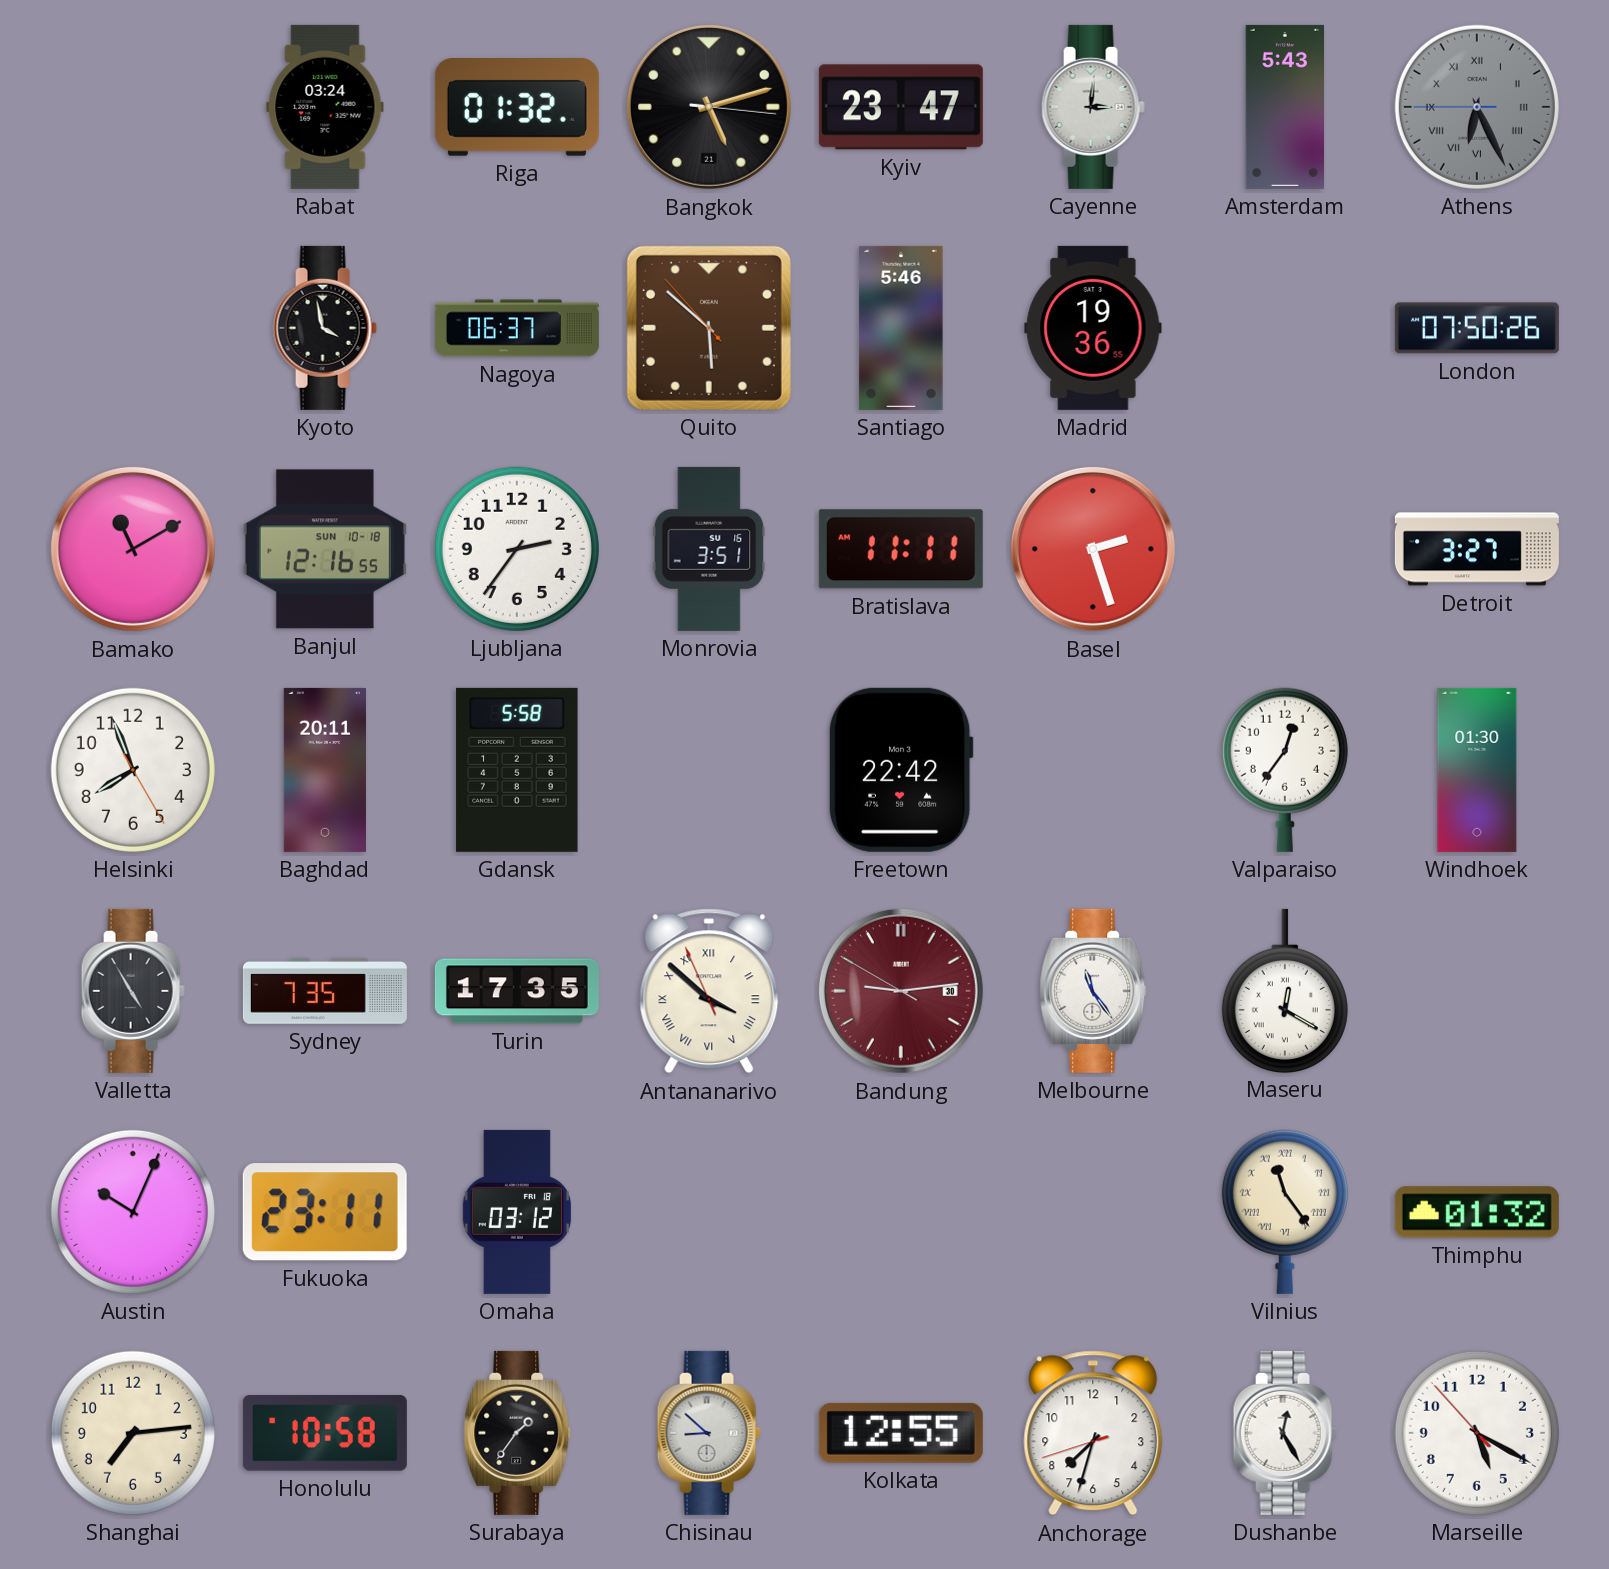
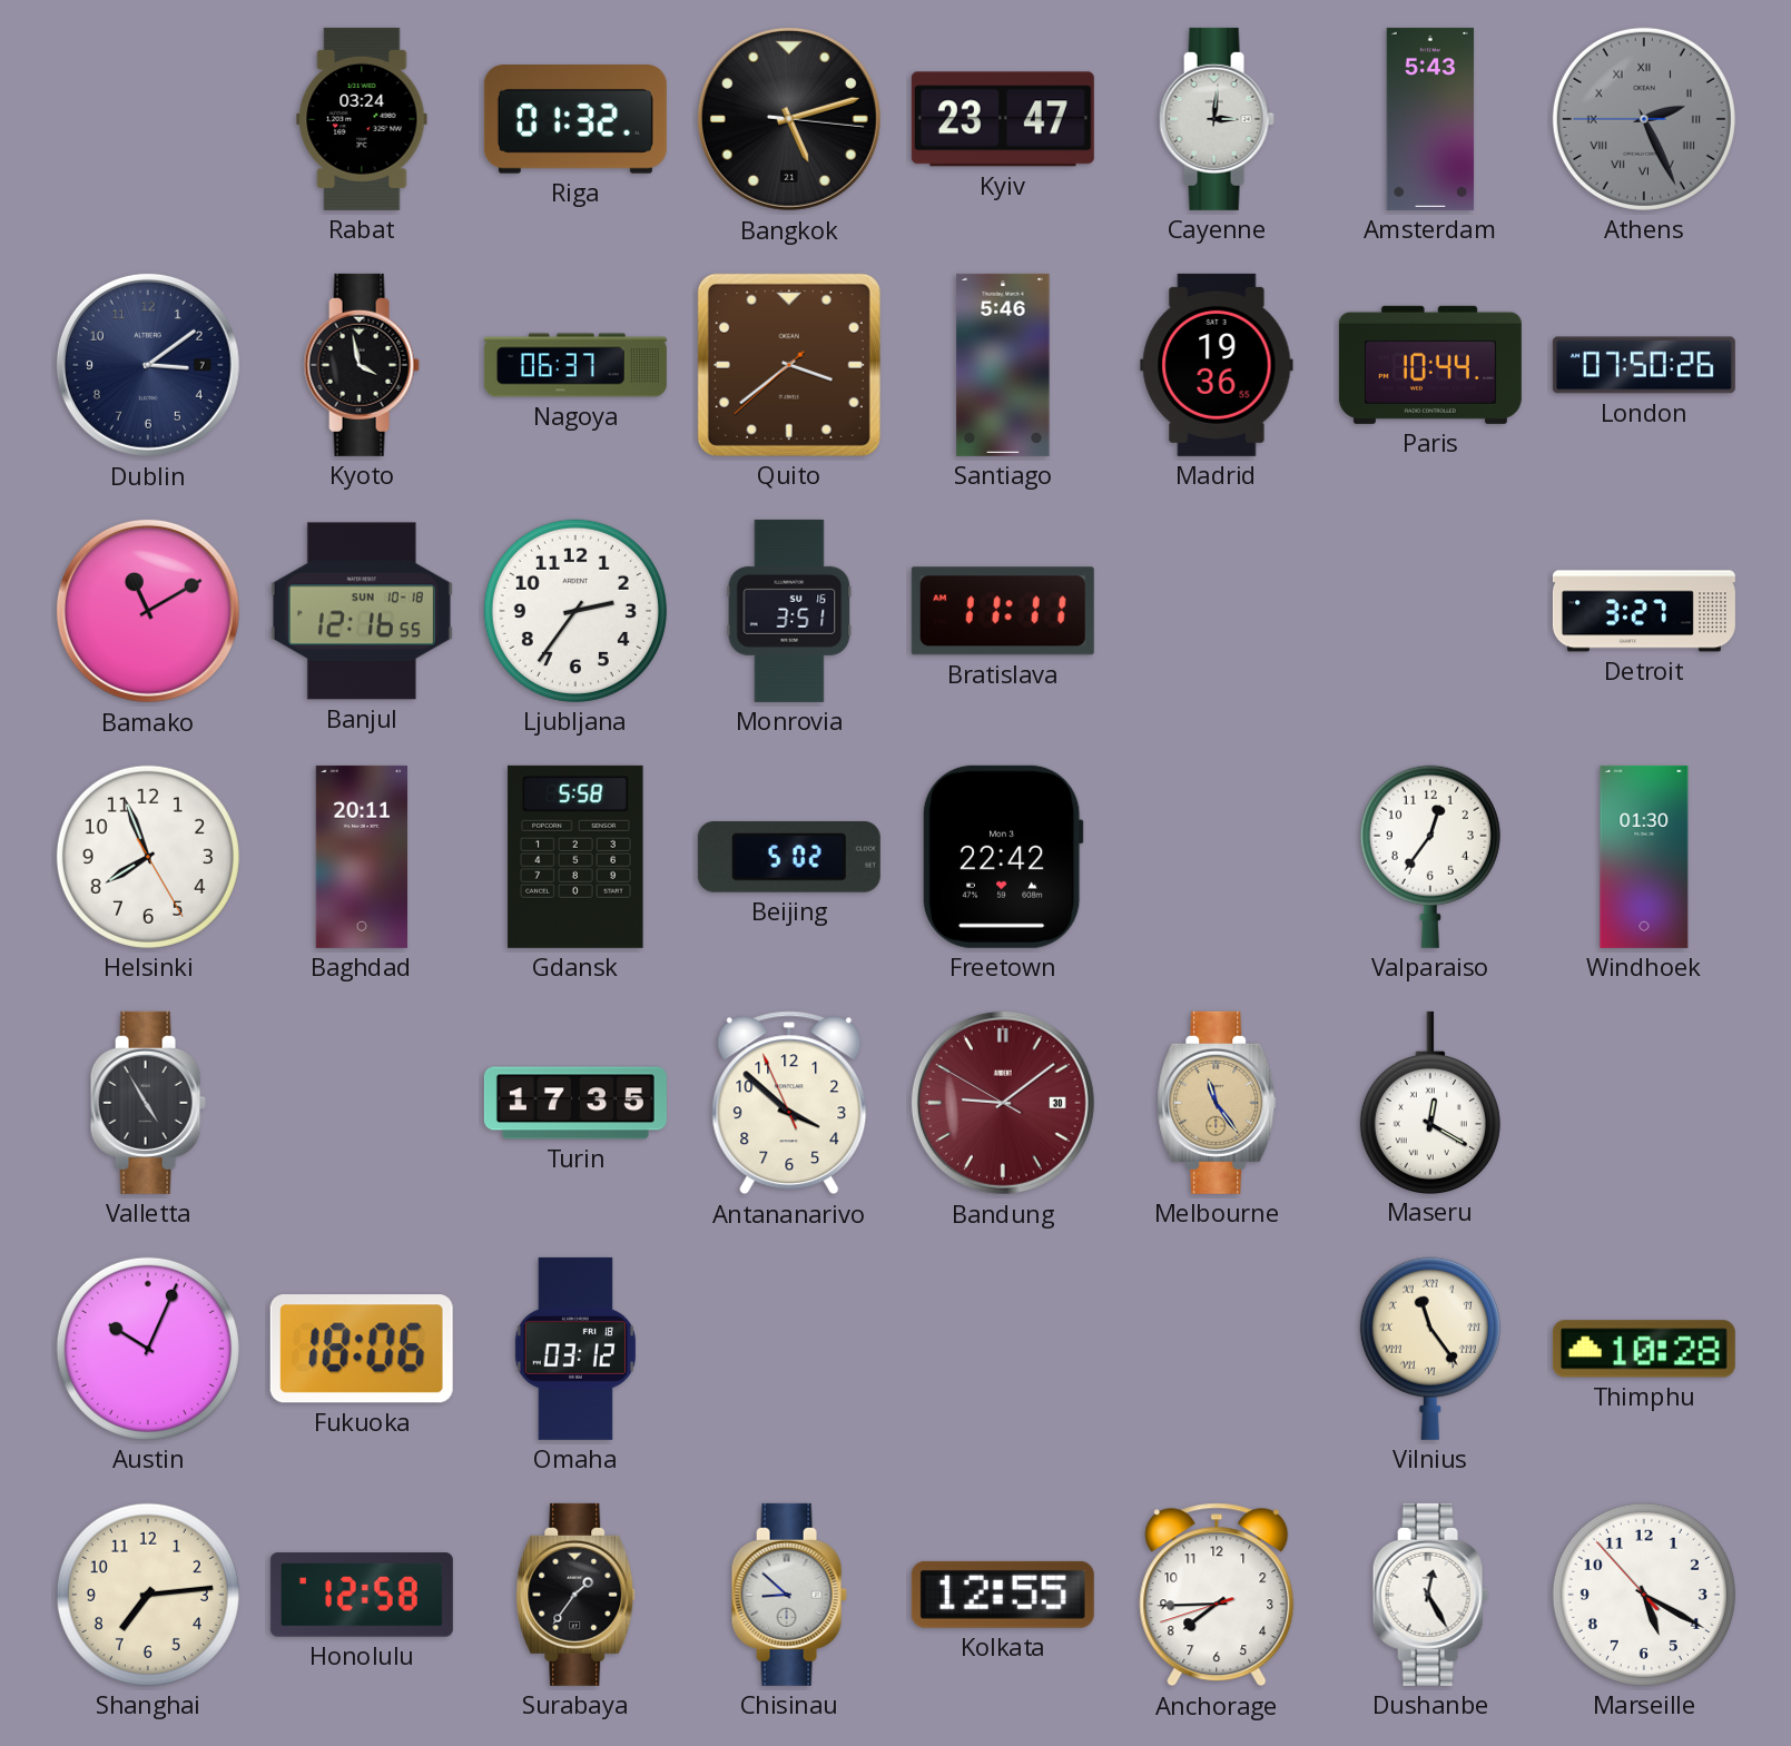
Athens: 6:25 -> 2:25
Dublin: none -> 3:09
Quito: 5:51 -> 3:38
Paris: none -> 10:44
Basel: 2:27 -> none
Beijing: none -> 5:02
Sydney: 7:35 -> none
Antananarivo numerals: Roman -> Arabic
Bandung: 9:13 -> 9:08
Melbourne dial: white -> champagne
Fukuoka: 23:11 -> 18:06
Thimphu: 01:32 -> 10:28
Honolulu: 10:58 -> 12:58
Anchorage: 7:32 -> 7:44
